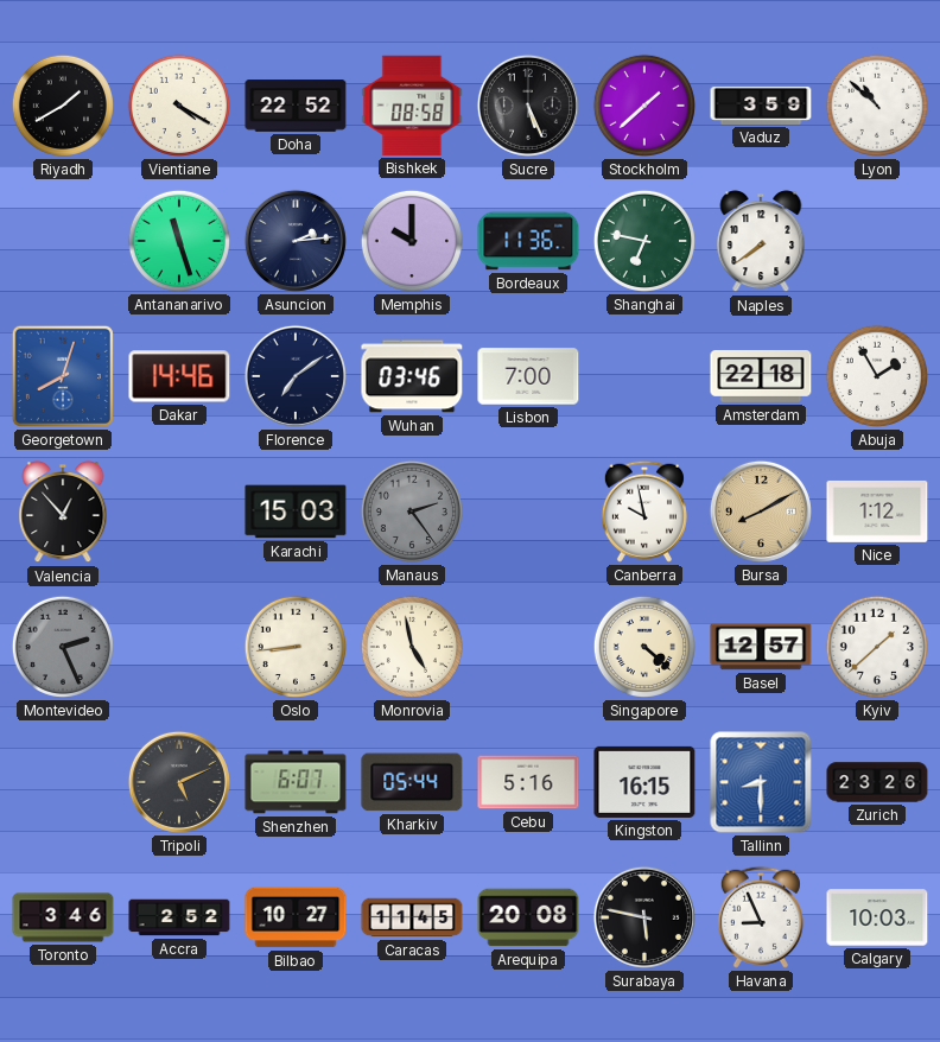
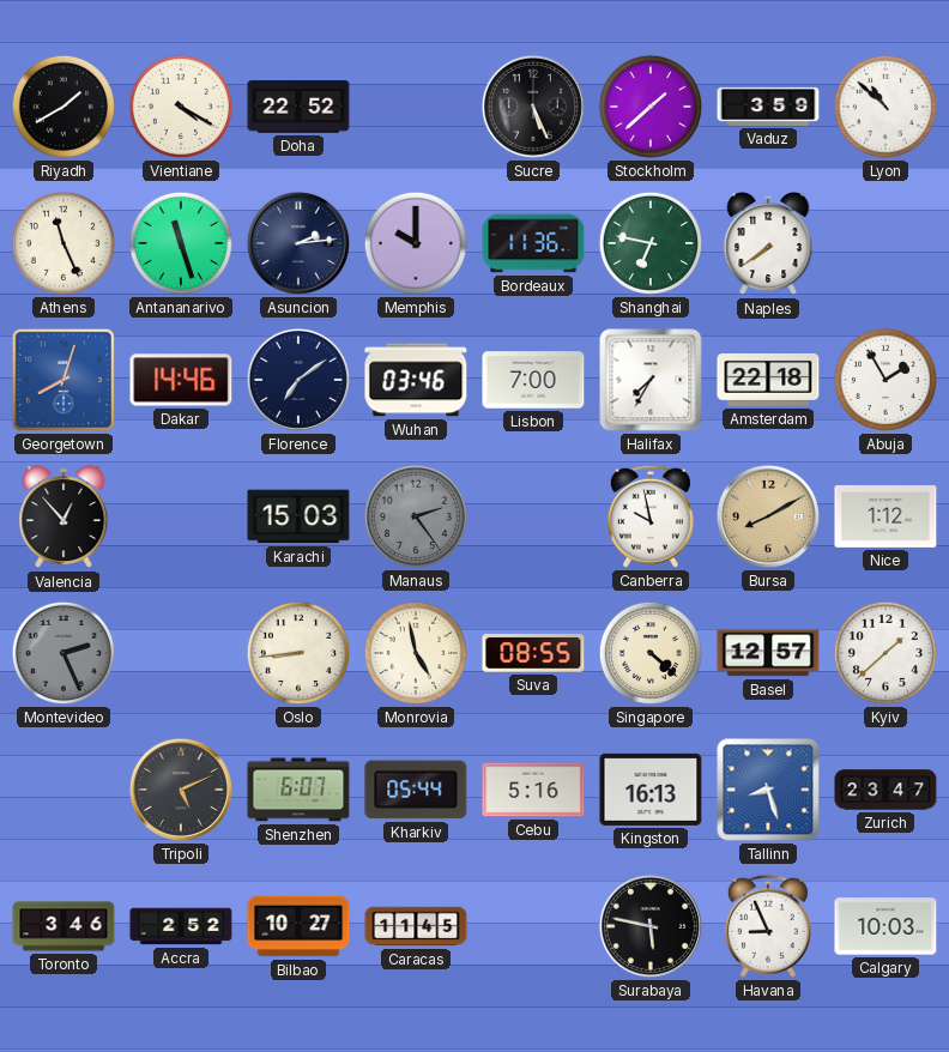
Bishkek: 08:58 -> none
Athens: none -> 11:26
Halifax: none -> 7:35
Suva: none -> 08:55
Kingston: 16:15 -> 16:13
Tallinn: 8:30 -> 8:27
Zurich: 23:26 -> 23:47
Arequipa: 20:08 -> none
